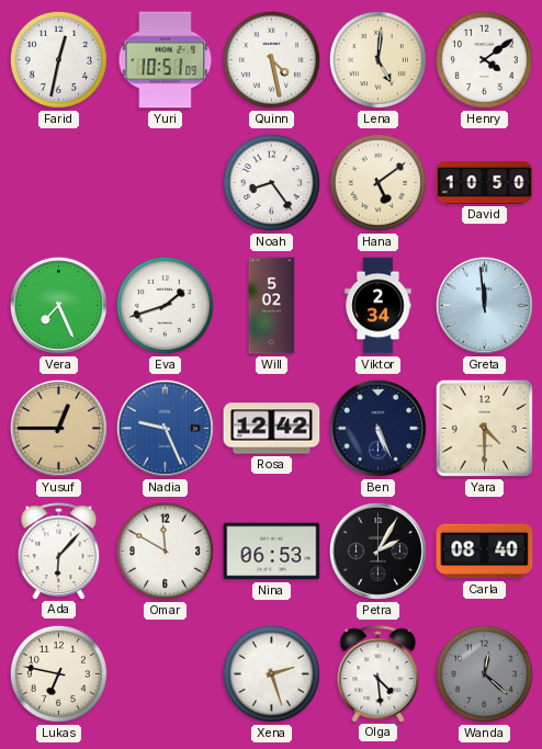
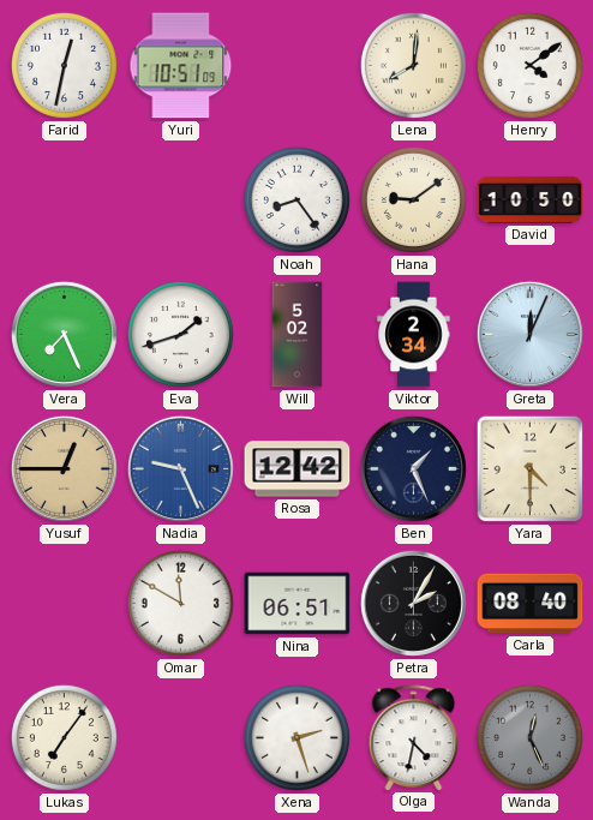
Quinn: 4:28 -> none
Lena: 5:01 -> 8:01
Hana: 5:09 -> 9:09
Greta: 11:59 -> 12:04
Ben: 5:26 -> 1:26
Ada: 6:07 -> none
Nina: 06:53 -> 06:51
Lukas: 6:47 -> 7:06
Olga: 4:29 -> 4:32
Wanda: 12:22 -> 12:26
